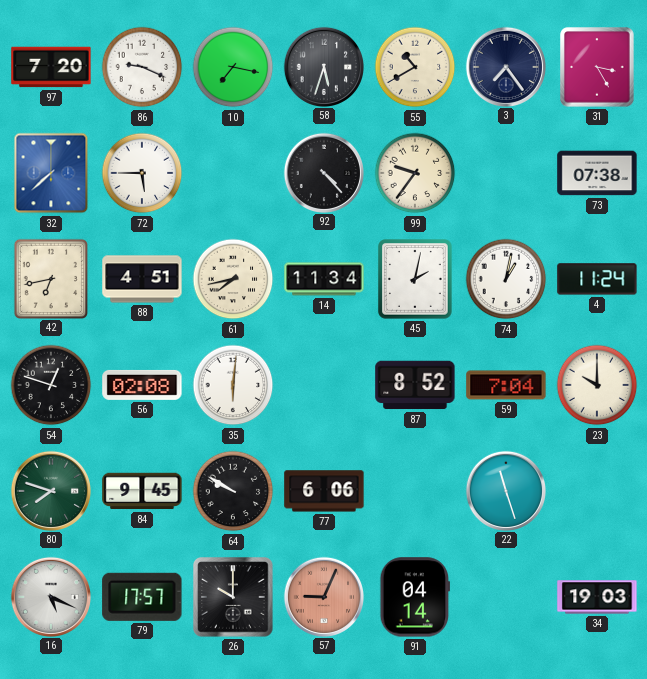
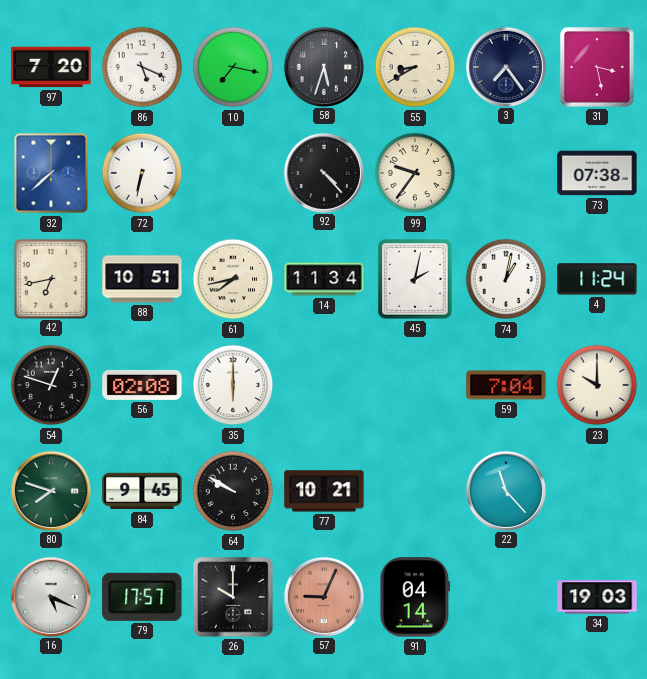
86: 9:19 -> 5:19
55: 10:40 -> 8:40
31: 3:25 -> 3:28
72: 5:45 -> 6:32
88: 4:51 -> 10:51
35: 6:01 -> 6:00
87: 8:52 -> none
77: 6:06 -> 10:21
22: 11:27 -> 11:23
